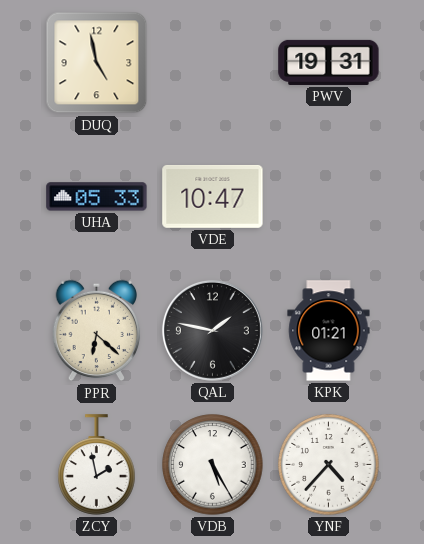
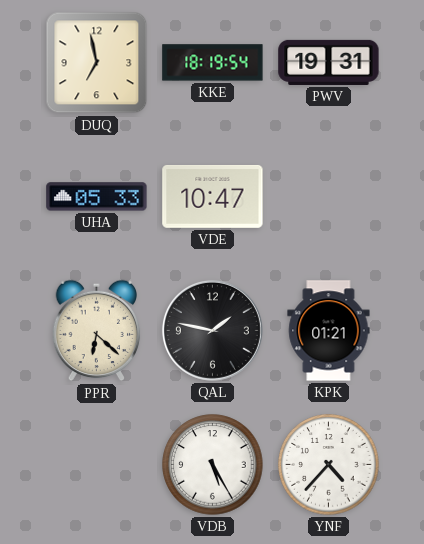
DUQ: 4:58 -> 6:58
KKE: none -> 18:19
ZCY: 1:58 -> none
